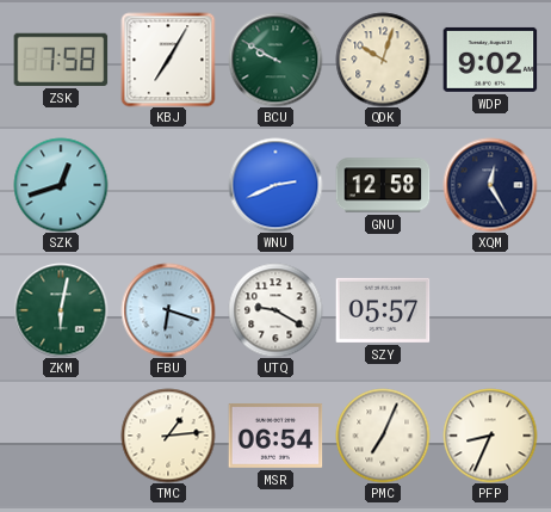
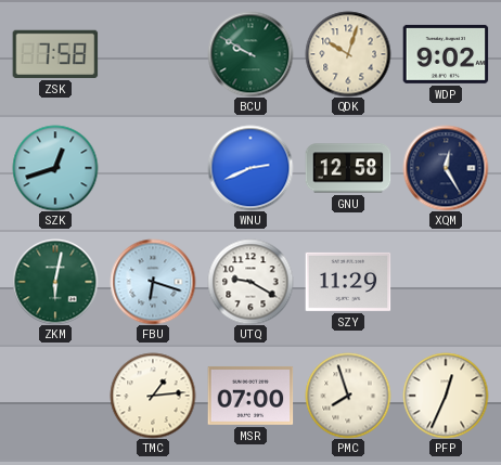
KBJ: 7:05 -> none
SZY: 05:57 -> 11:29
MSR: 06:54 -> 07:00
PMC: 7:04 -> 7:57
PFP: 8:34 -> 12:34
